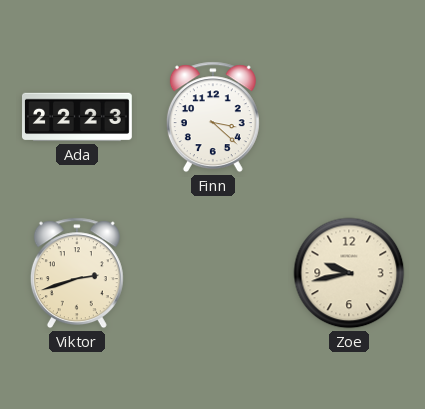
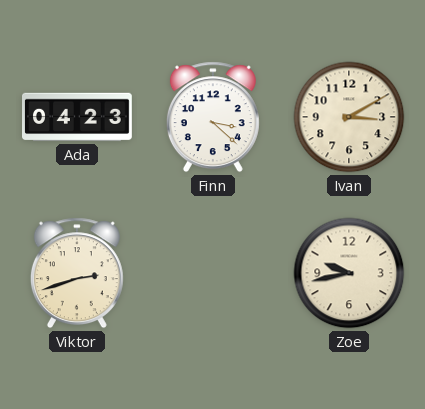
Ada: 22:23 -> 04:23
Ivan: none -> 3:10
